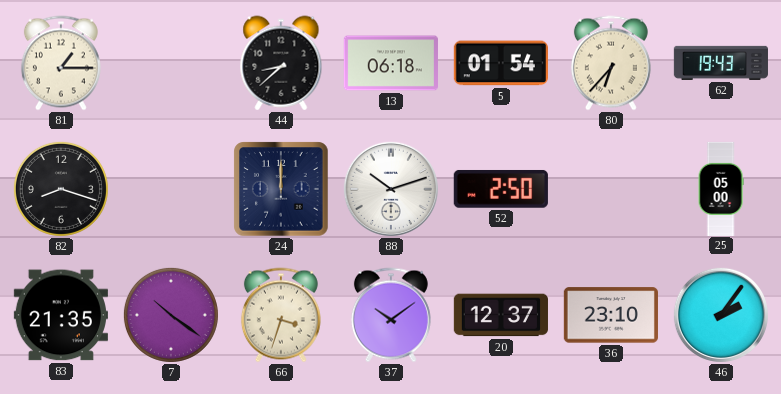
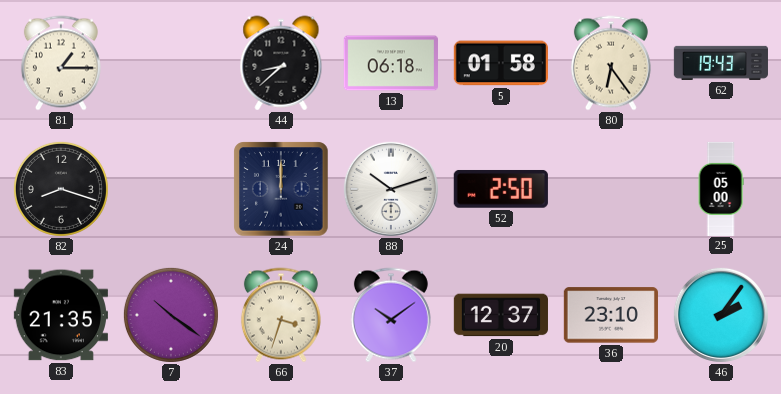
5: 01:54 -> 01:58
80: 6:37 -> 6:24
